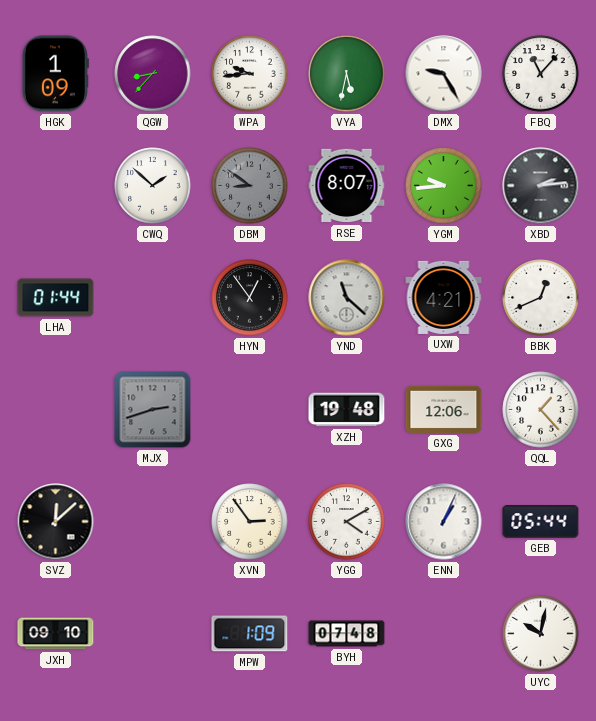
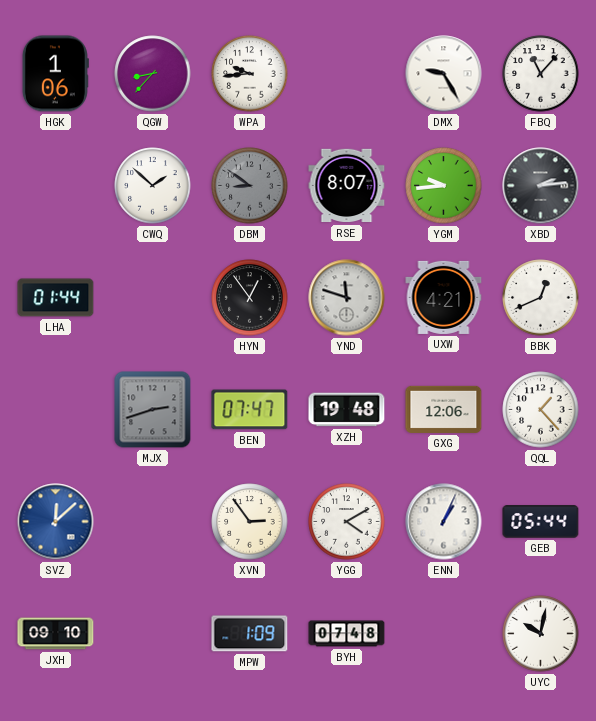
HGK: 1:09 -> 1:06
VYA: 5:32 -> none
YND: 11:22 -> 11:48
BEN: none -> 07:47
SVZ dial: black -> blue
